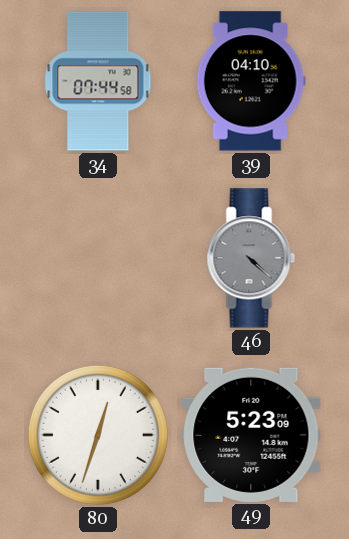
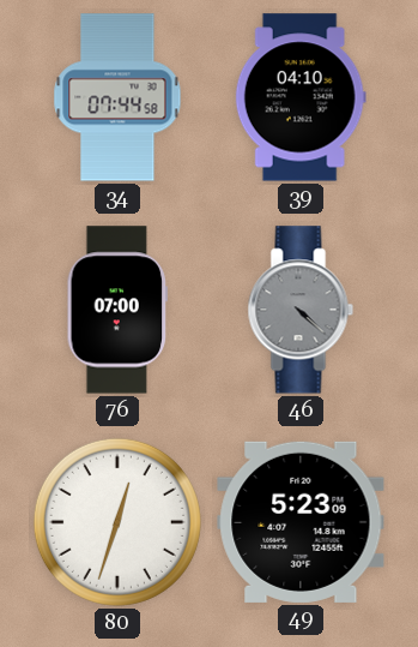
76: none -> 07:00
